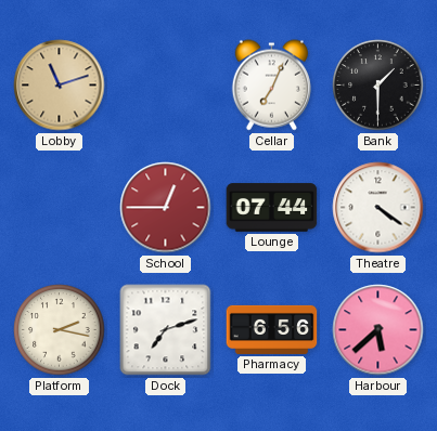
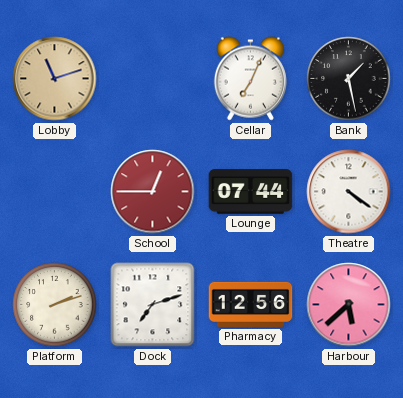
Bank: 1:30 -> 1:28
Platform: 2:17 -> 2:12
Pharmacy: 6:56 -> 12:56
